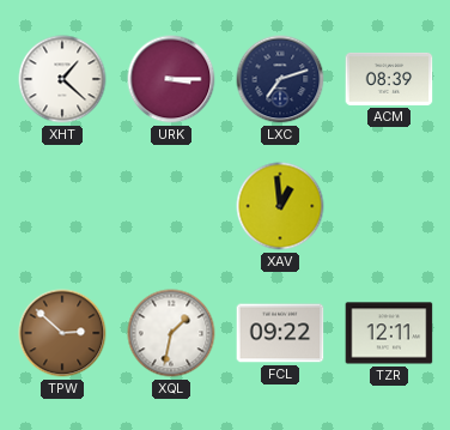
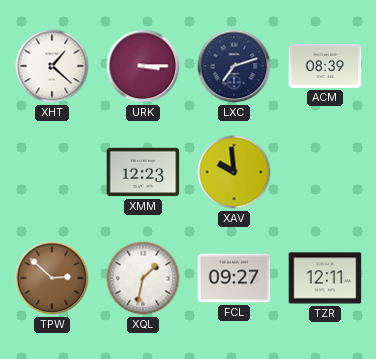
XMM: none -> 12:23
XAV: 12:59 -> 9:59
FCL: 09:22 -> 09:27
